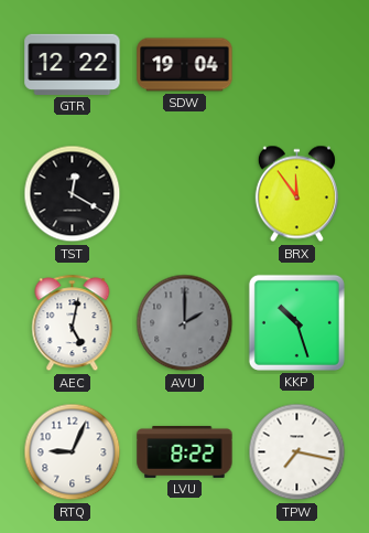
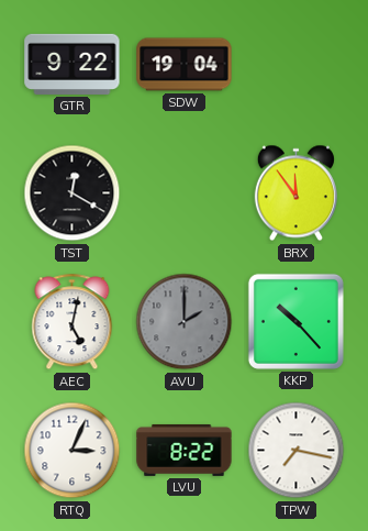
GTR: 12:22 -> 9:22
KKP: 10:27 -> 10:23
RTQ: 9:04 -> 3:04
